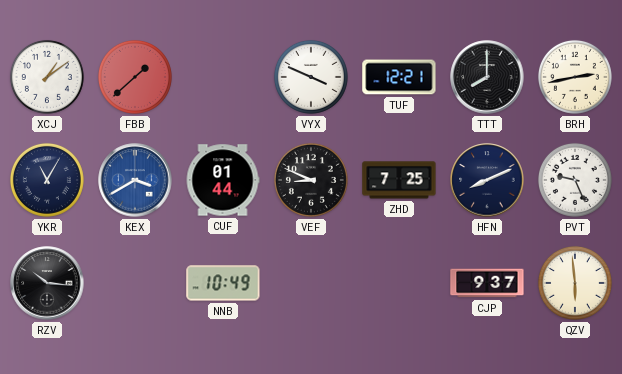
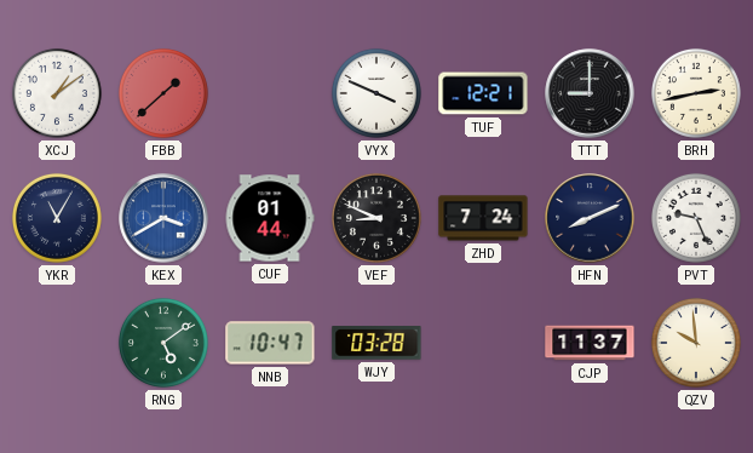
TTT: 8:00 -> 9:00
ZHD: 7:25 -> 7:24
RZV: 10:16 -> none
RNG: none -> 5:09
NNB: 10:49 -> 10:47
WJY: none -> 03:28
CJP: 9:37 -> 11:37
QZV: 5:59 -> 9:59
